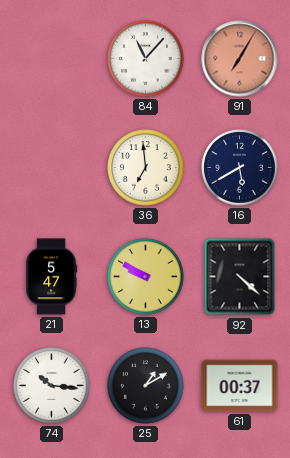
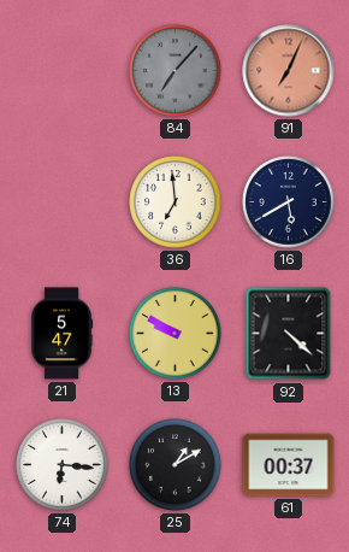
84: 11:07 -> 7:07
84 dial: white -> grey
91: 7:05 -> 7:04
74: 10:16 -> 6:16
